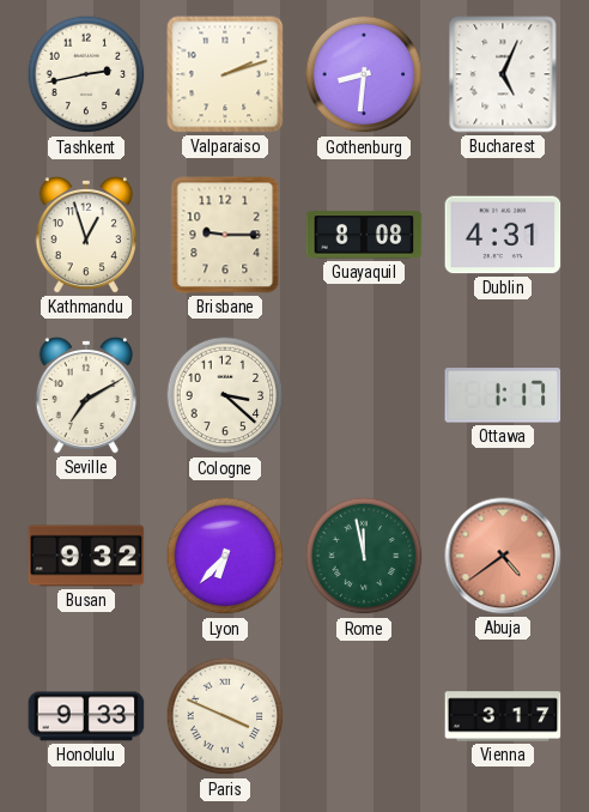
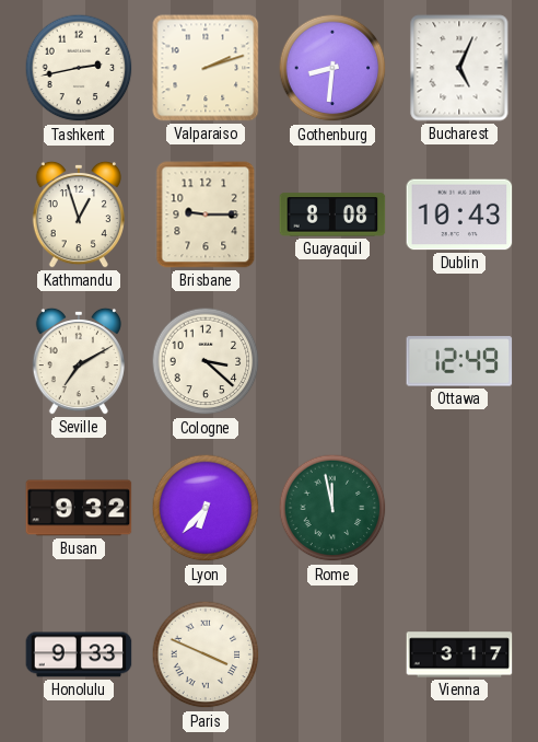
Dublin: 4:31 -> 10:43
Ottawa: 1:17 -> 12:49
Abuja: 4:39 -> none
